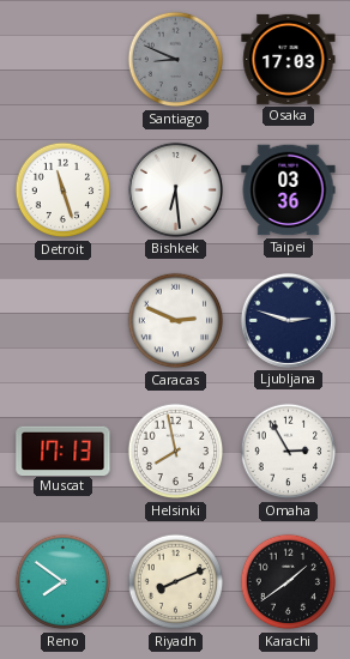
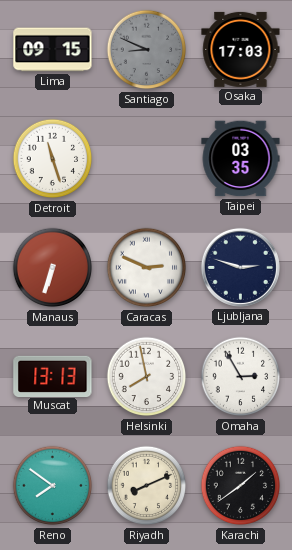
Lima: none -> 09:15
Bishkek: 6:29 -> none
Taipei: 03:36 -> 03:35
Manaus: none -> 6:33
Muscat: 17:13 -> 13:13
